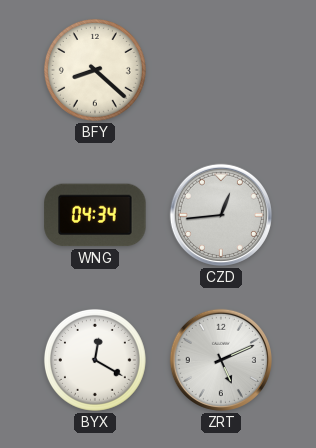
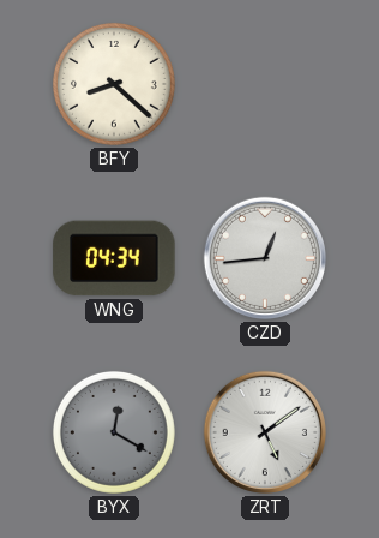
BYX dial: white -> grey
ZRT: 5:11 -> 5:09
